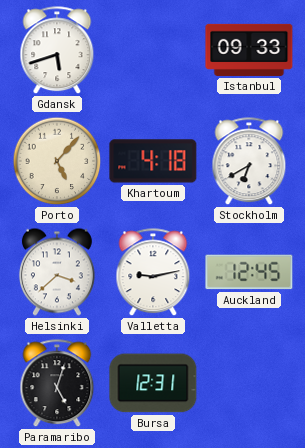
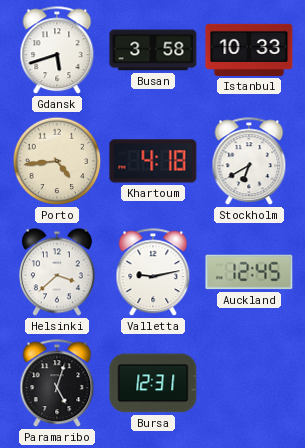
Busan: none -> 3:58
Istanbul: 09:33 -> 10:33
Porto: 5:07 -> 4:44
